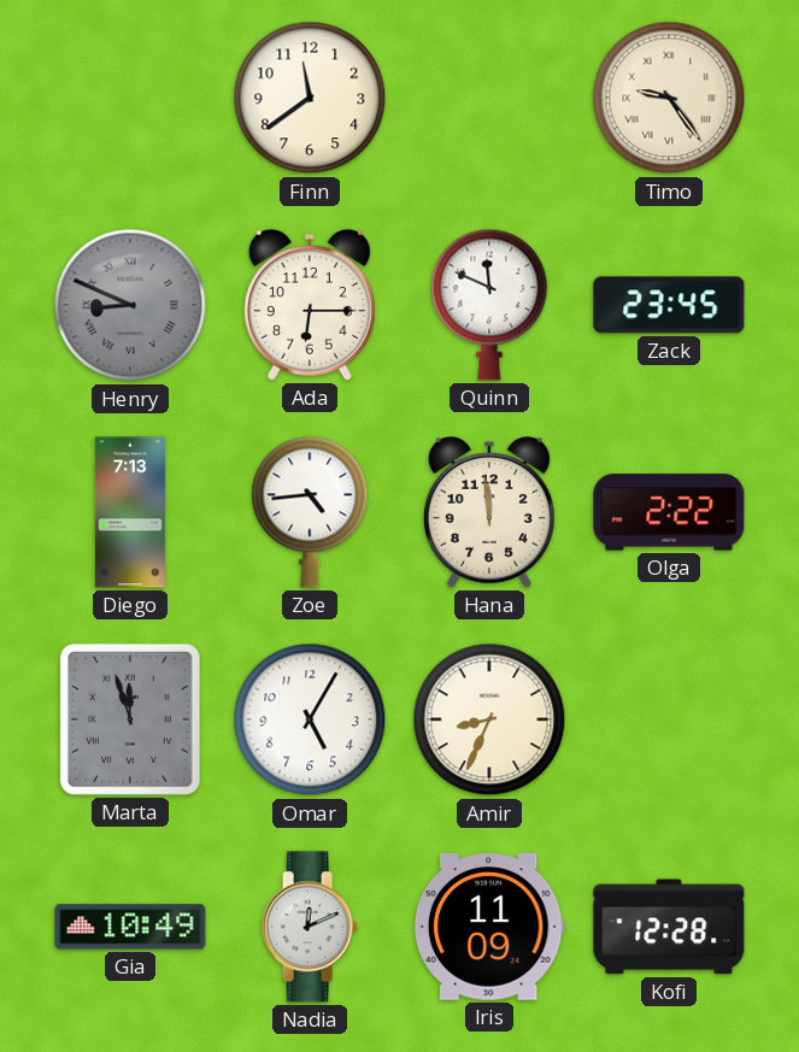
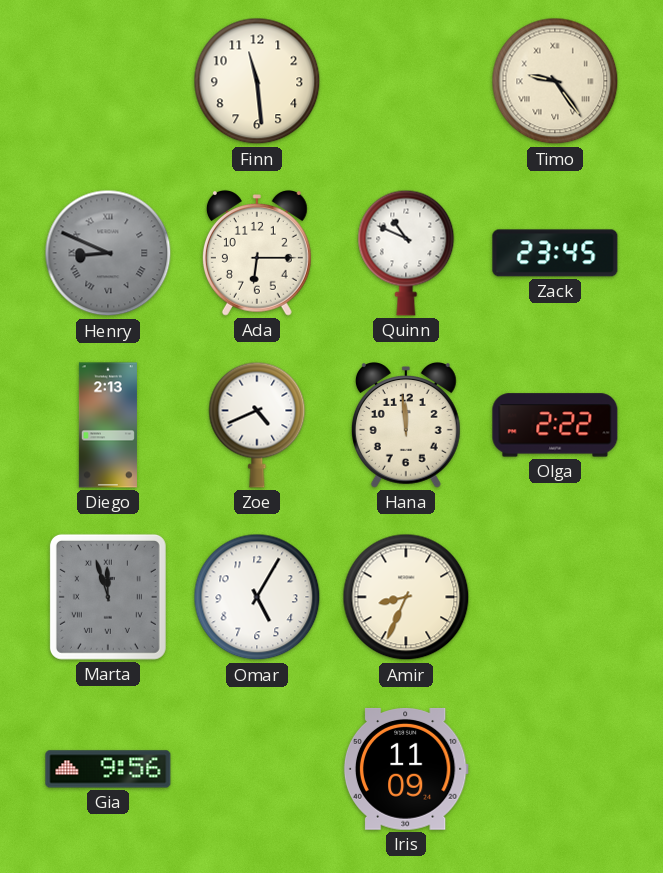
Finn: 11:39 -> 11:29
Quinn: 11:49 -> 10:49
Diego: 7:13 -> 2:13
Zoe: 4:44 -> 4:41
Gia: 10:49 -> 9:56
Nadia: 12:11 -> none
Kofi: 12:28 -> none
